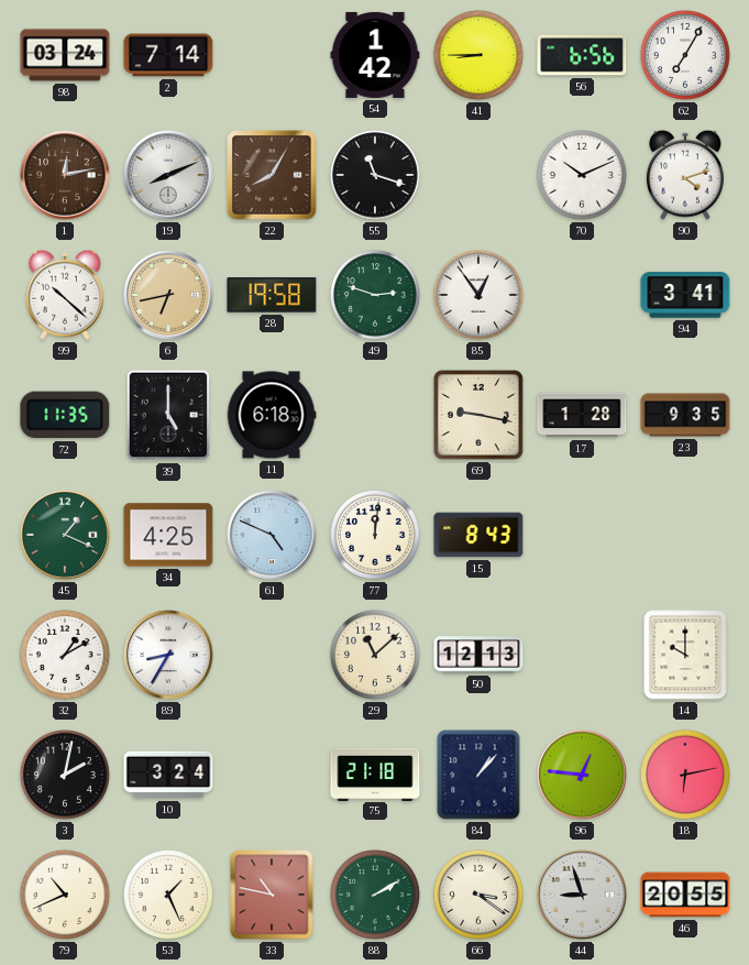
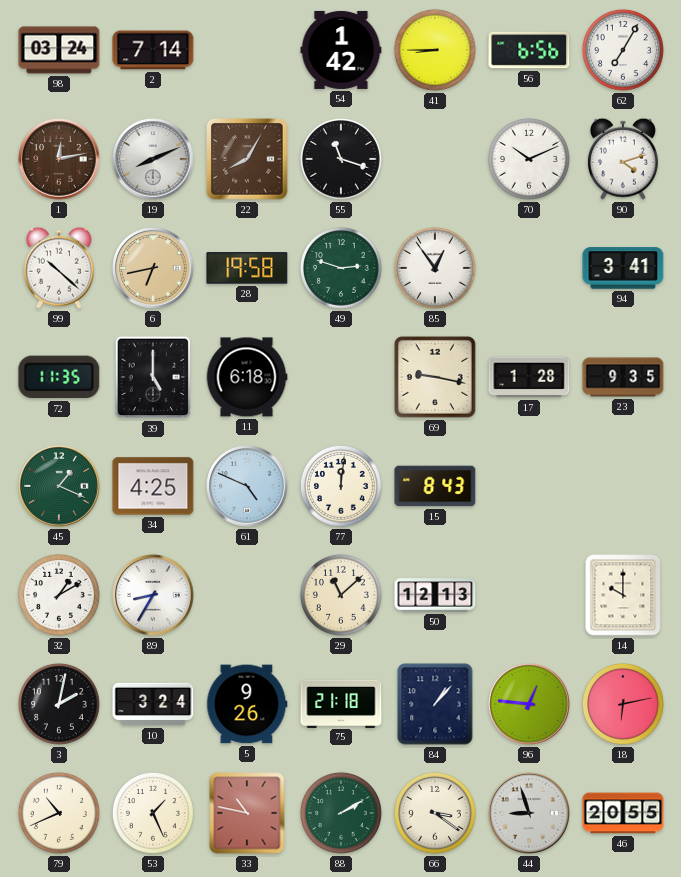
5: none -> 9:26
